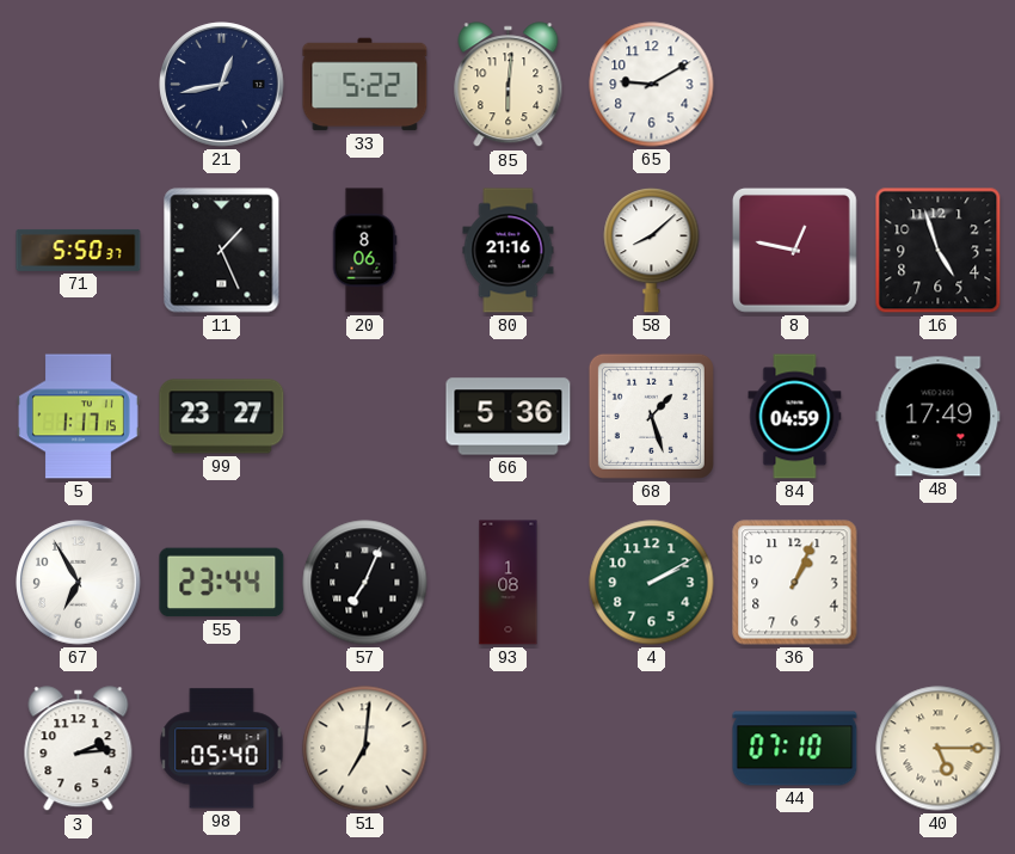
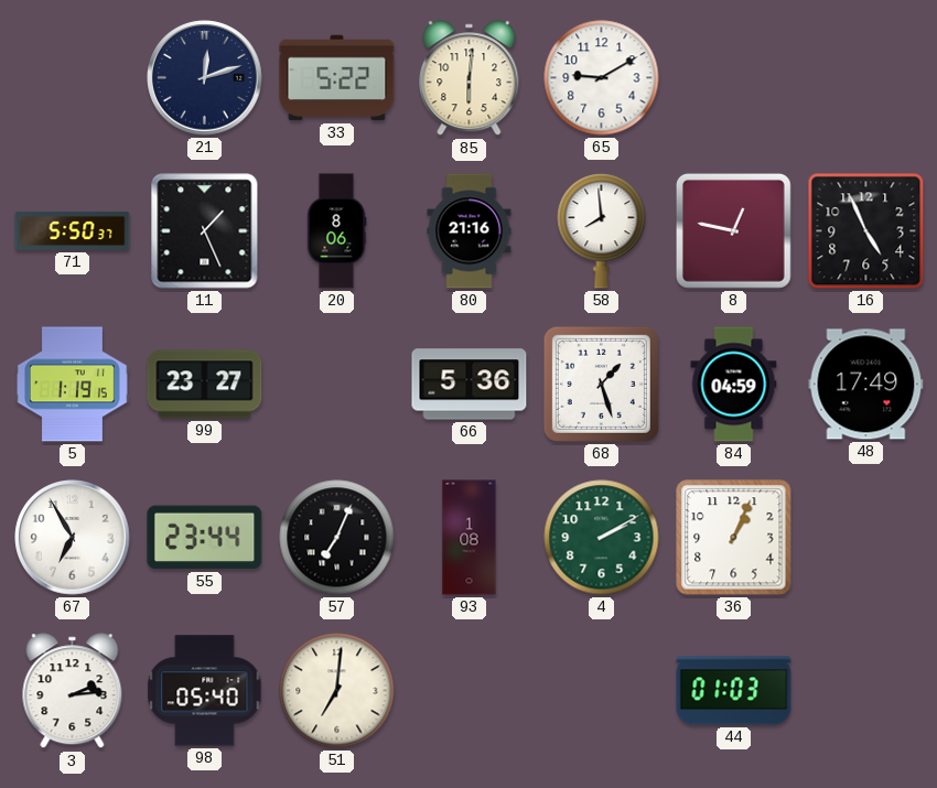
21: 12:43 -> 12:12
58: 8:08 -> 7:59
16: 4:57 -> 4:56
5: 1:17 -> 1:19
44: 07:10 -> 01:03
40: 5:15 -> none
